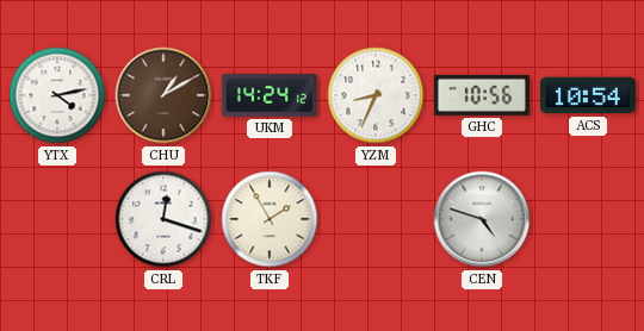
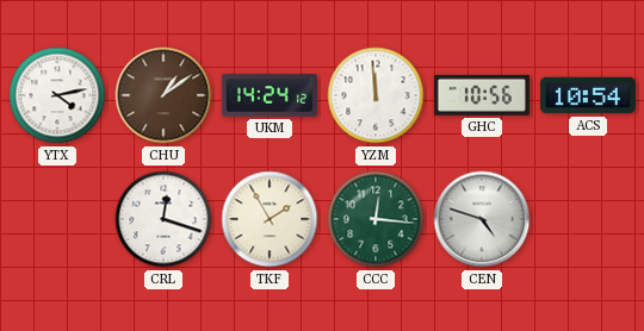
CHU: 1:10 -> 1:09
YZM: 8:34 -> 11:59
CCC: none -> 12:16
